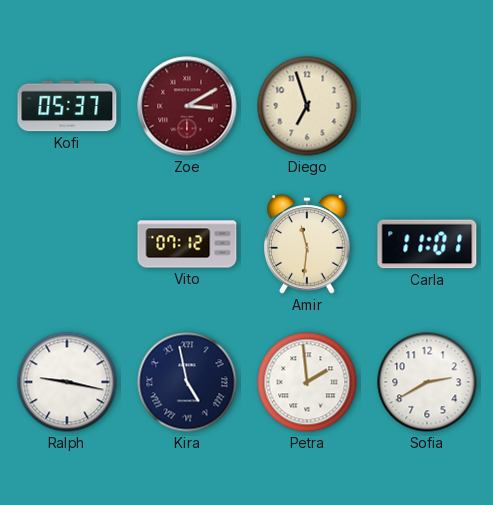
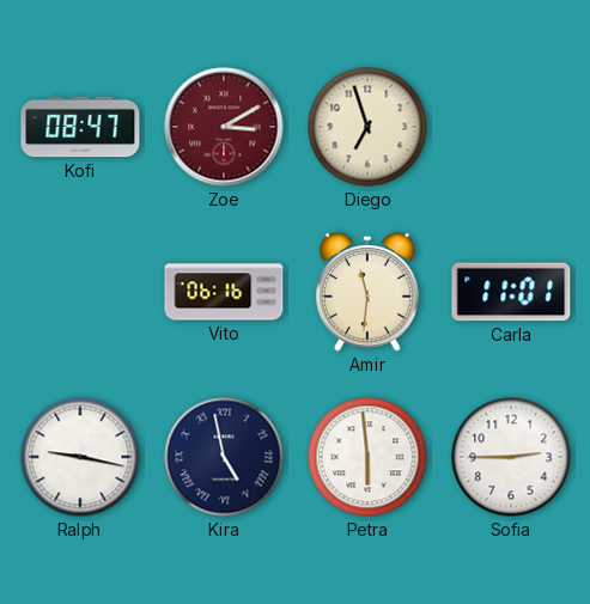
Kofi: 05:37 -> 08:47
Vito: 07:12 -> 06:16
Petra: 1:59 -> 5:59
Sofia: 2:40 -> 2:45
